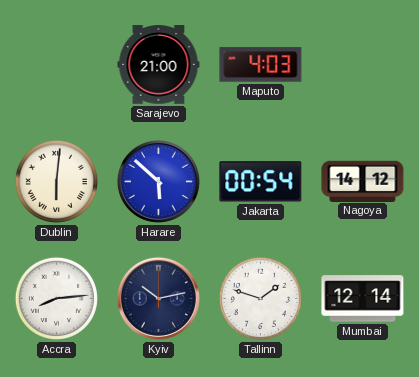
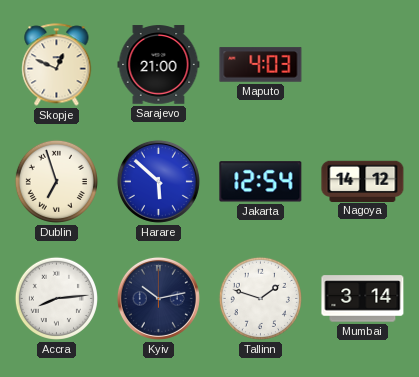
Skopje: none -> 12:49
Dublin: 6:01 -> 6:57
Jakarta: 00:54 -> 12:54
Mumbai: 12:14 -> 3:14
